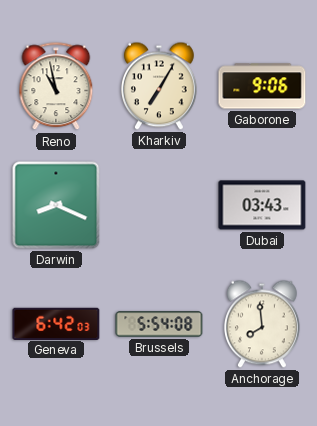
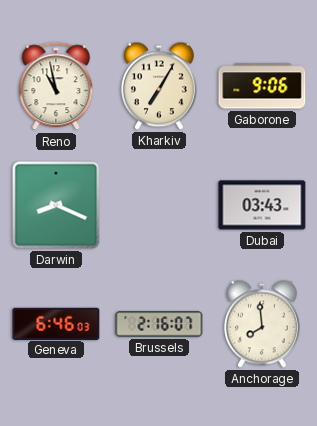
Geneva: 6:42 -> 6:46
Brussels: 5:54 -> 2:16
